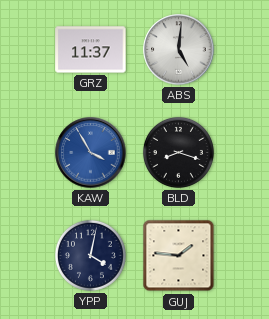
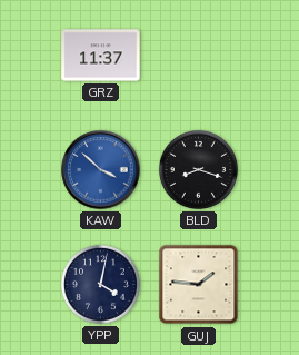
ABS: 5:01 -> none
KAW: 3:55 -> 3:52
